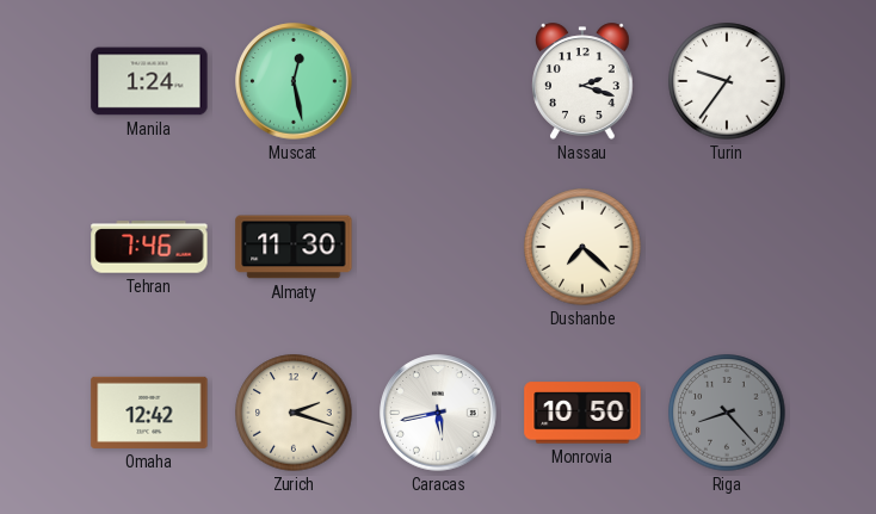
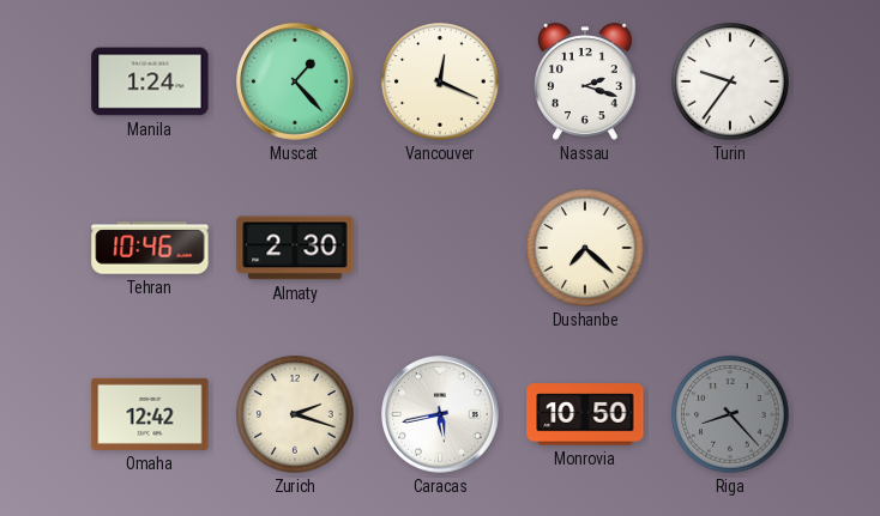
Muscat: 12:28 -> 1:23
Vancouver: none -> 12:19
Tehran: 7:46 -> 10:46
Almaty: 11:30 -> 2:30
